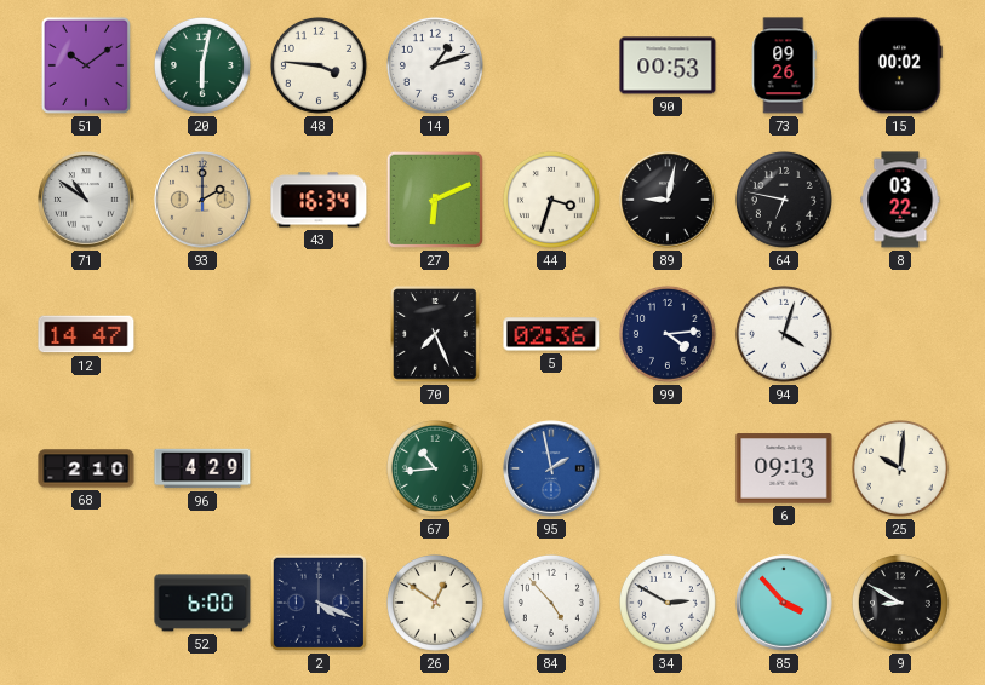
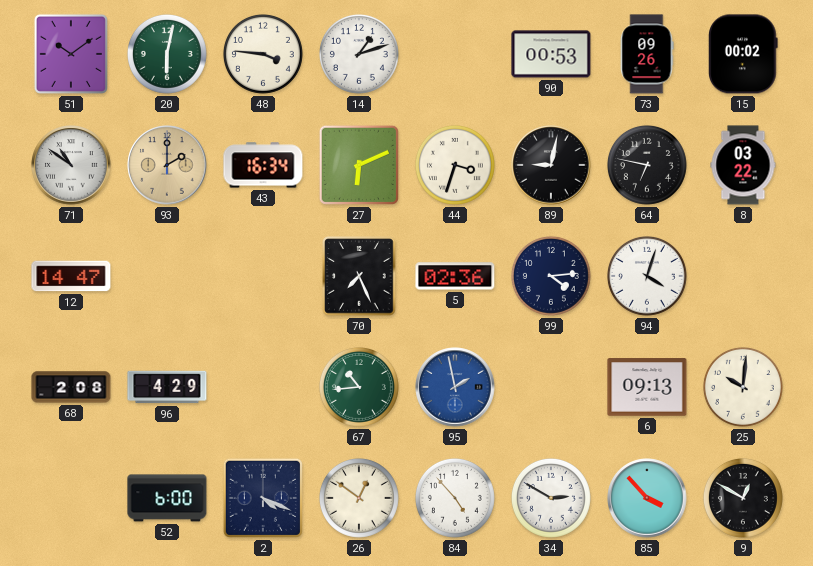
68: 2:10 -> 2:08
9: 8:50 -> 12:50
